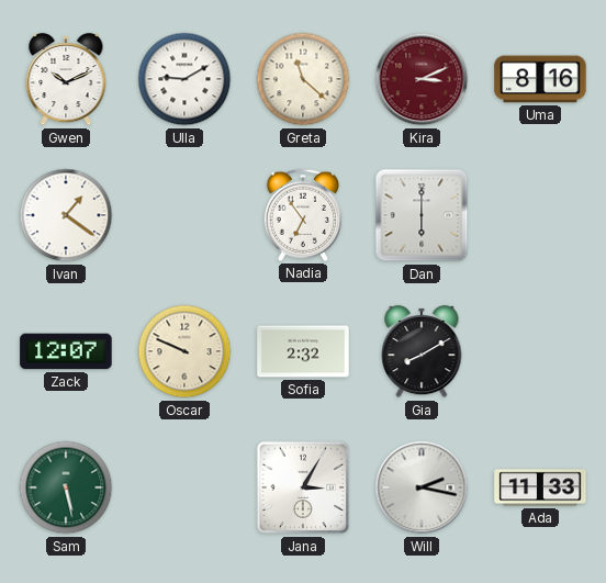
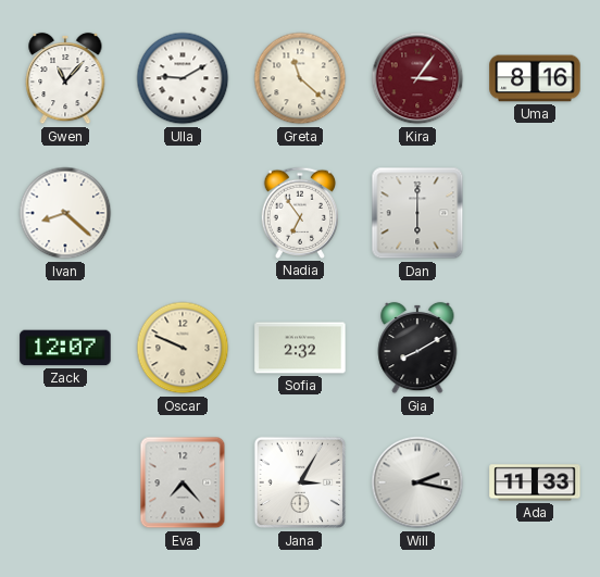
Gwen: 10:11 -> 11:07
Kira: 3:11 -> 3:06
Ivan: 1:21 -> 8:22
Sam: 5:28 -> none
Eva: none -> 7:23
